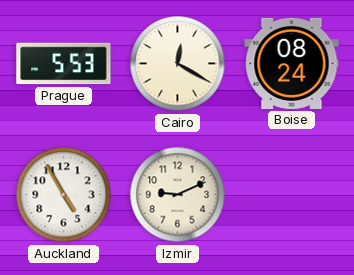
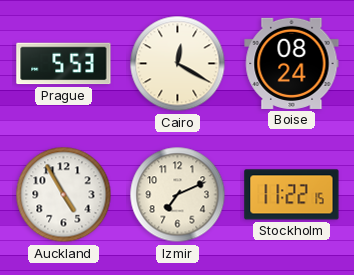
Izmir: 9:11 -> 7:11
Stockholm: none -> 11:22
